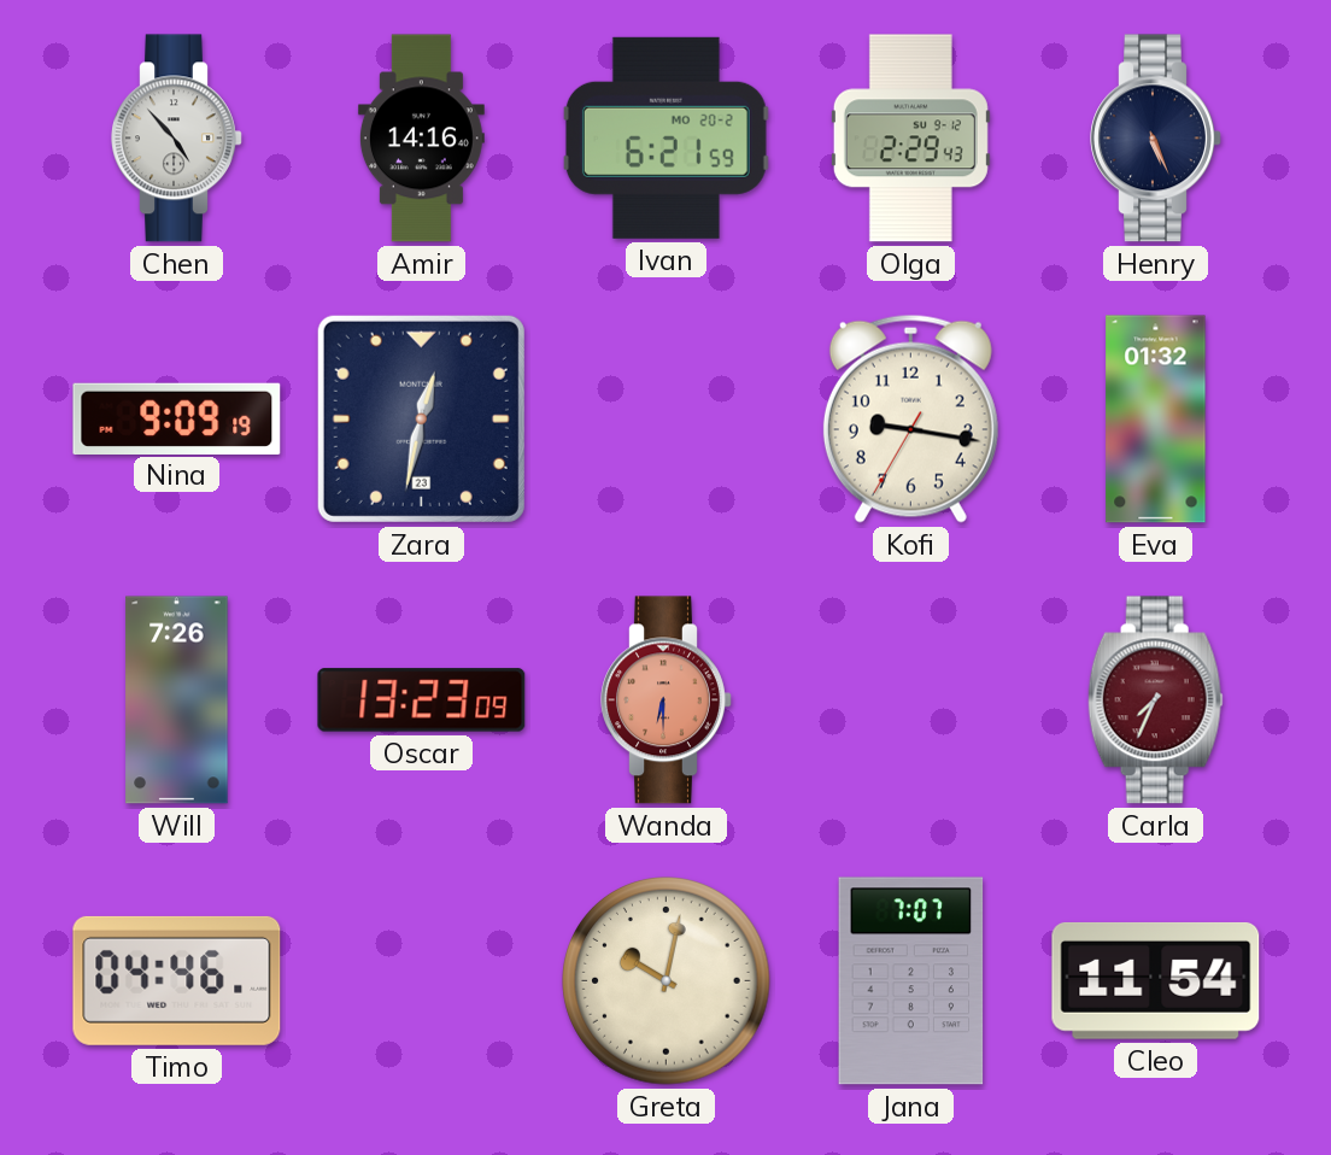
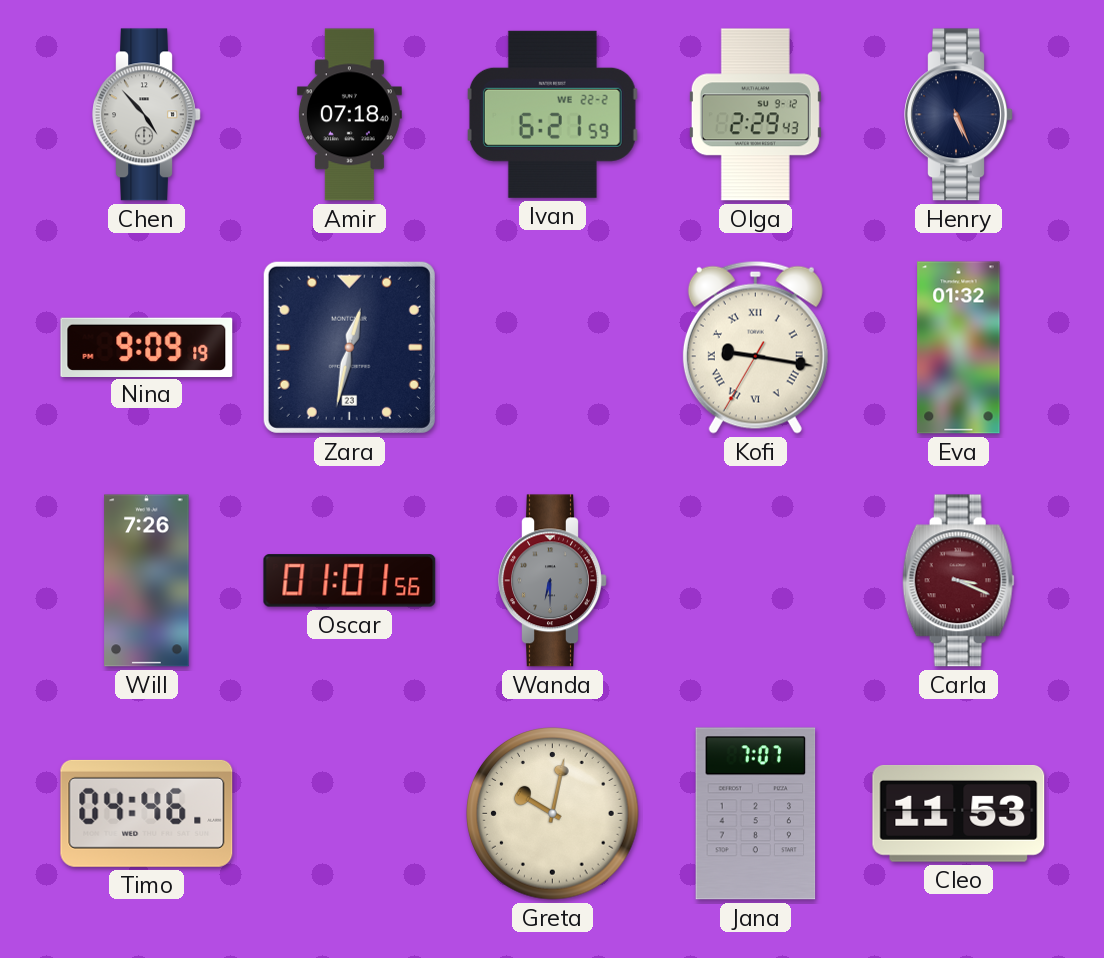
Amir: 14:16 -> 07:18
Ivan date: MO 20-2 -> WE 22-2
Kofi numerals: Arabic -> Roman
Oscar: 13:23 -> 01:01
Wanda dial: salmon -> grey
Carla: 7:34 -> 3:19
Cleo: 11:54 -> 11:53
